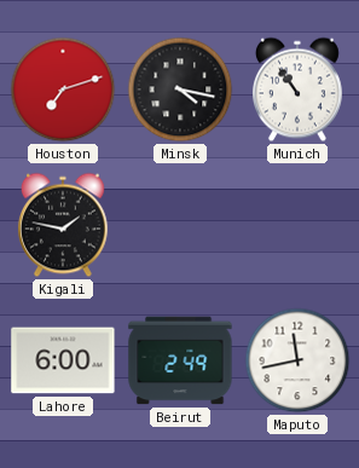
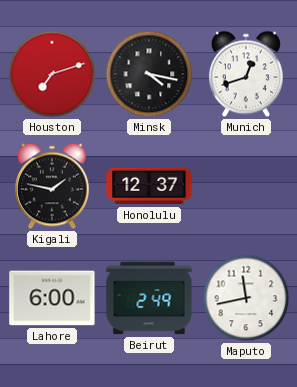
Munich: 10:54 -> 12:42
Honolulu: none -> 12:37
